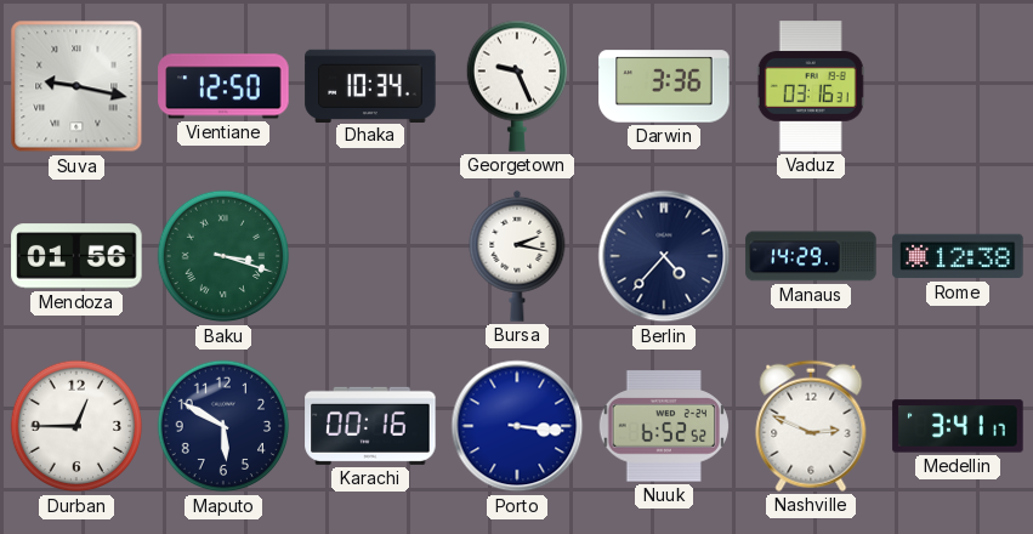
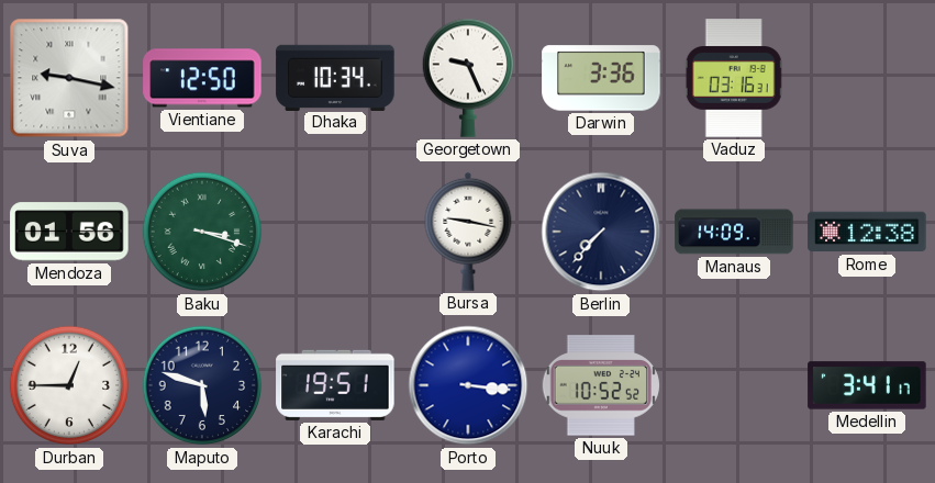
Bursa: 2:17 -> 9:17
Berlin: 4:37 -> 7:37
Manaus: 14:29 -> 14:09
Maputo: 5:50 -> 5:48
Karachi: 00:16 -> 19:51
Nuuk: 6:52 -> 10:52
Nashville: 2:49 -> none
